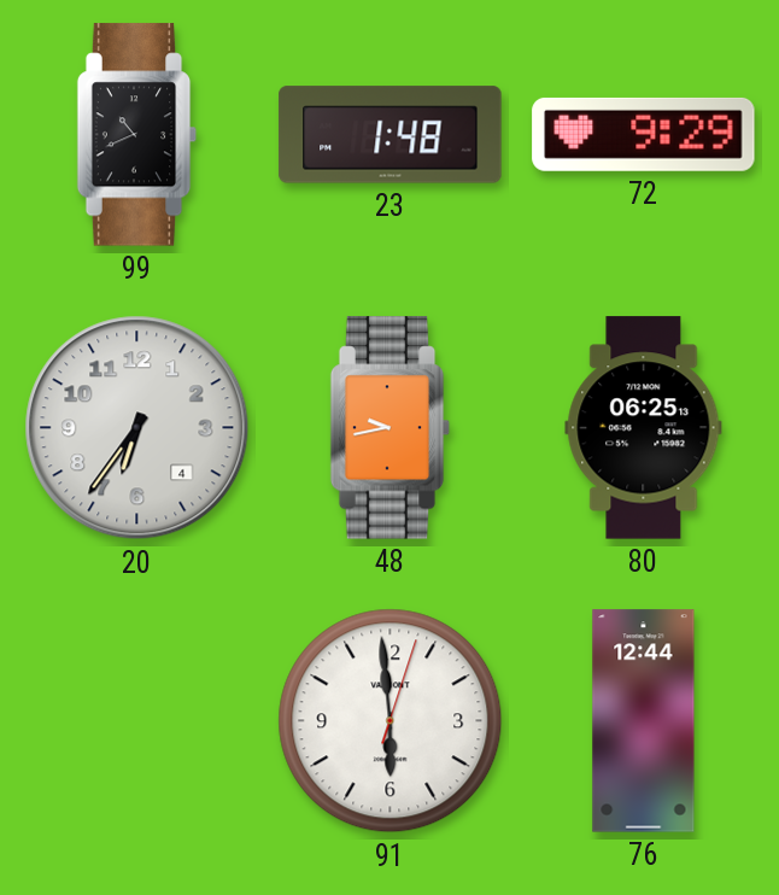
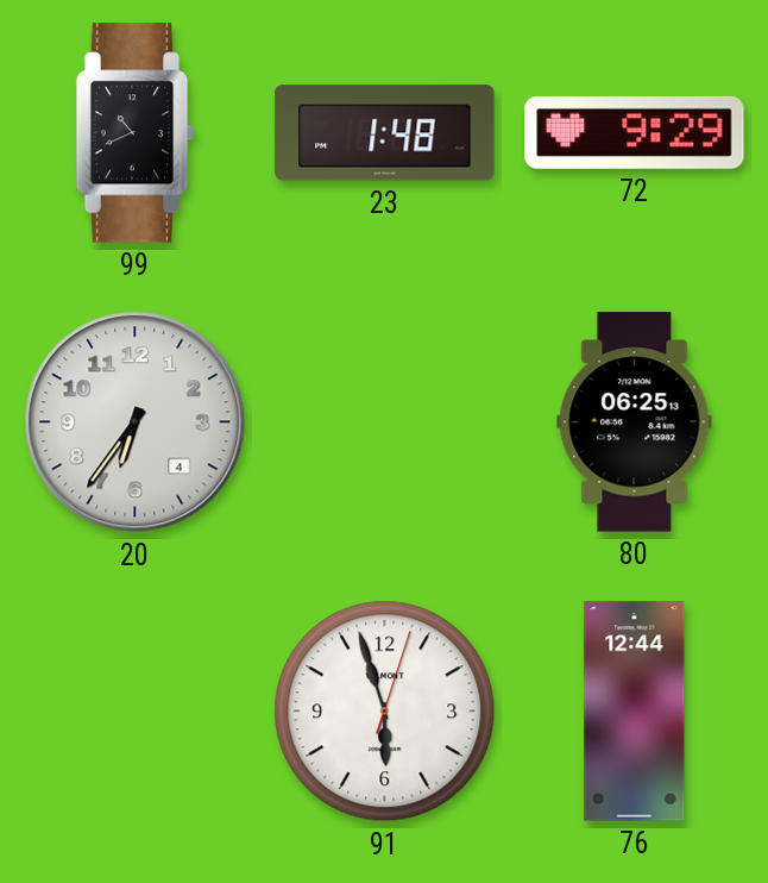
48: 9:43 -> none
91: 5:59 -> 5:57
